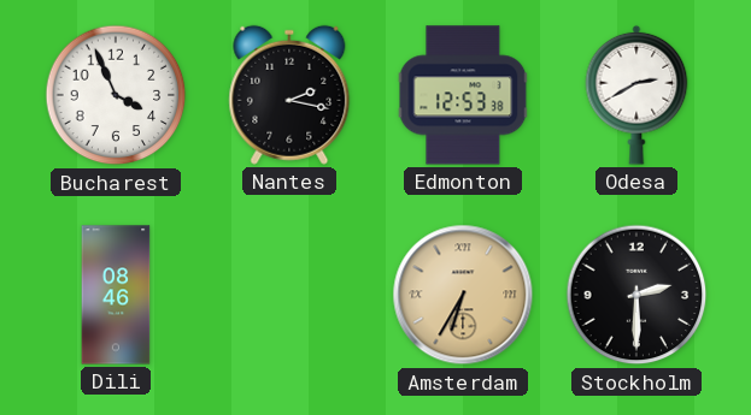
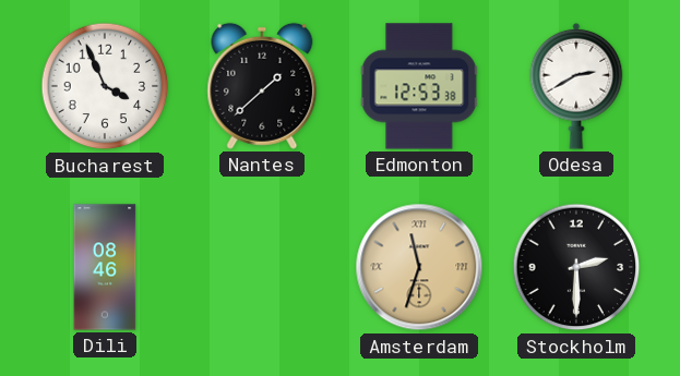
Nantes: 2:17 -> 1:38
Amsterdam: 6:35 -> 11:33
